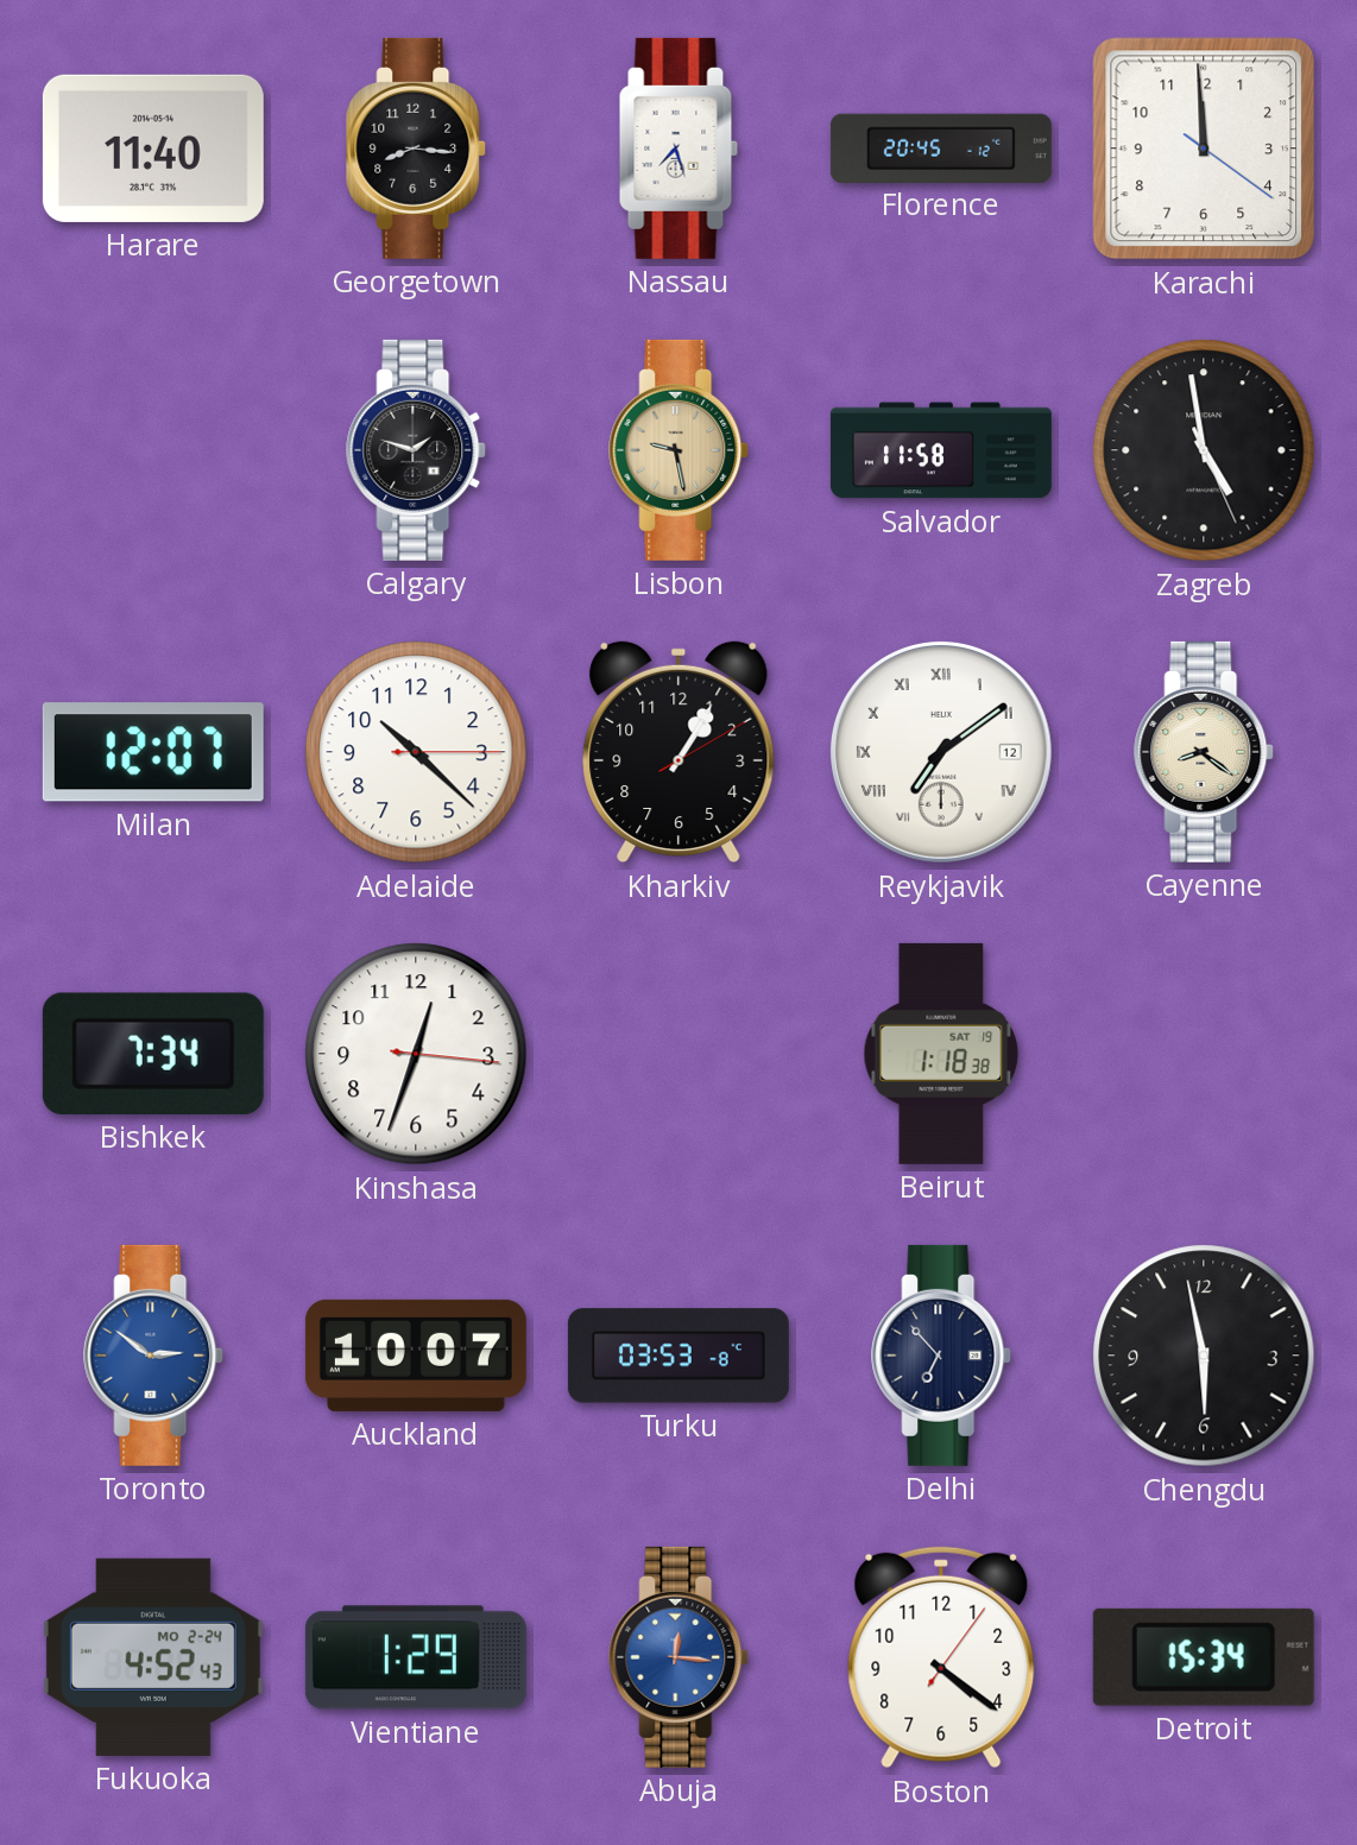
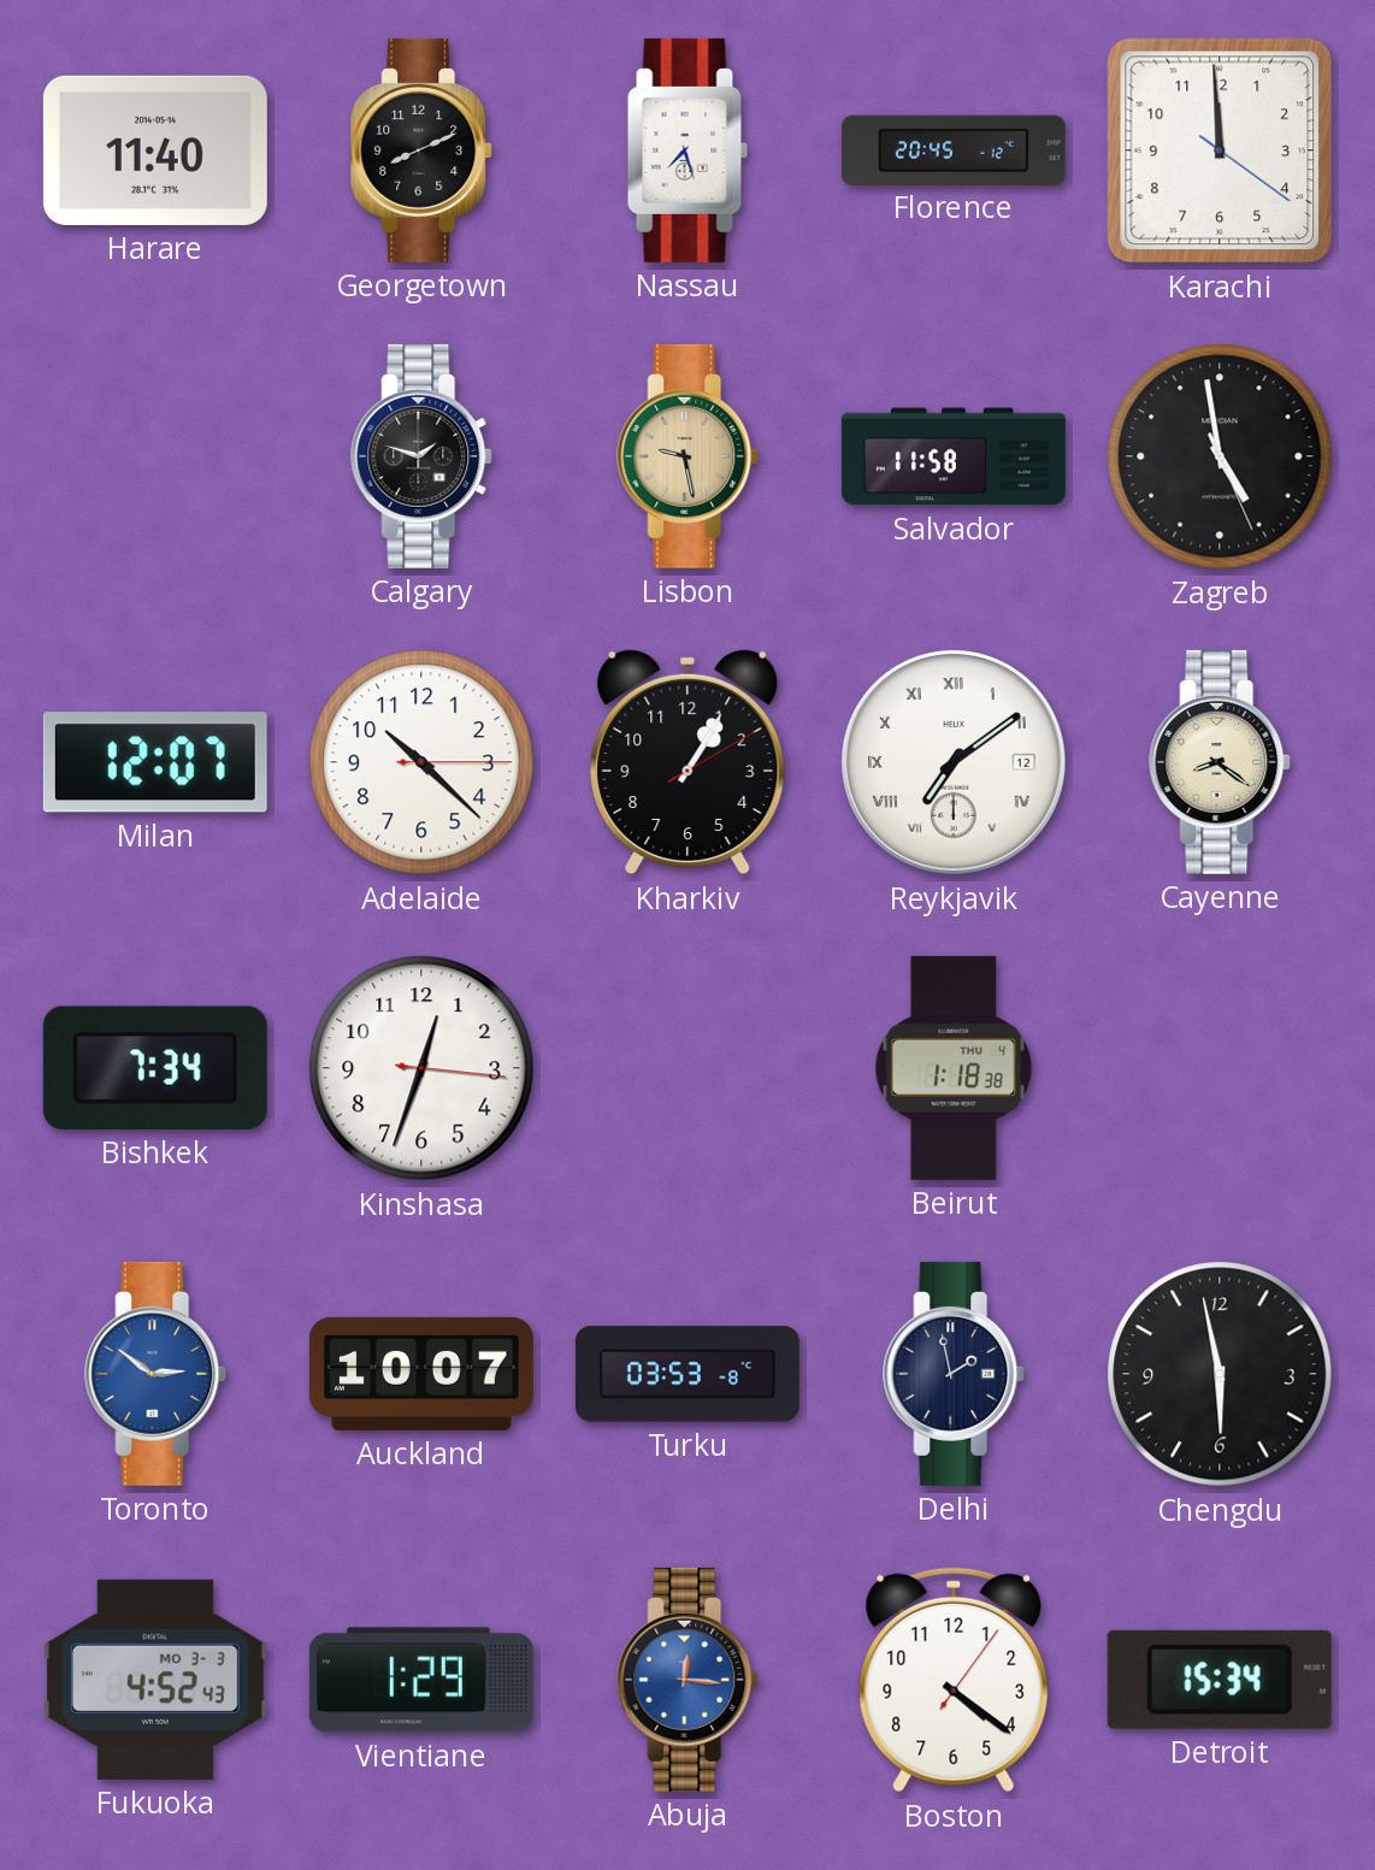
Georgetown: 8:16 -> 8:11
Beirut date: SAT 19 -> THU 4
Delhi: 6:53 -> 1:58
Fukuoka date: MO 2-24 -> MO 3-3
